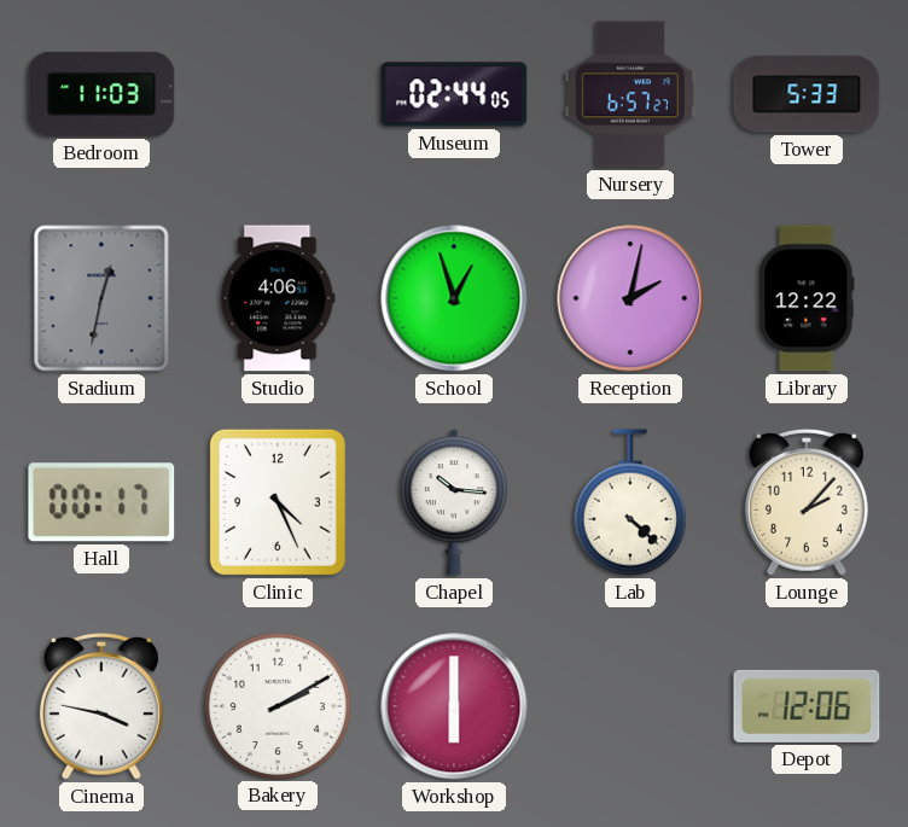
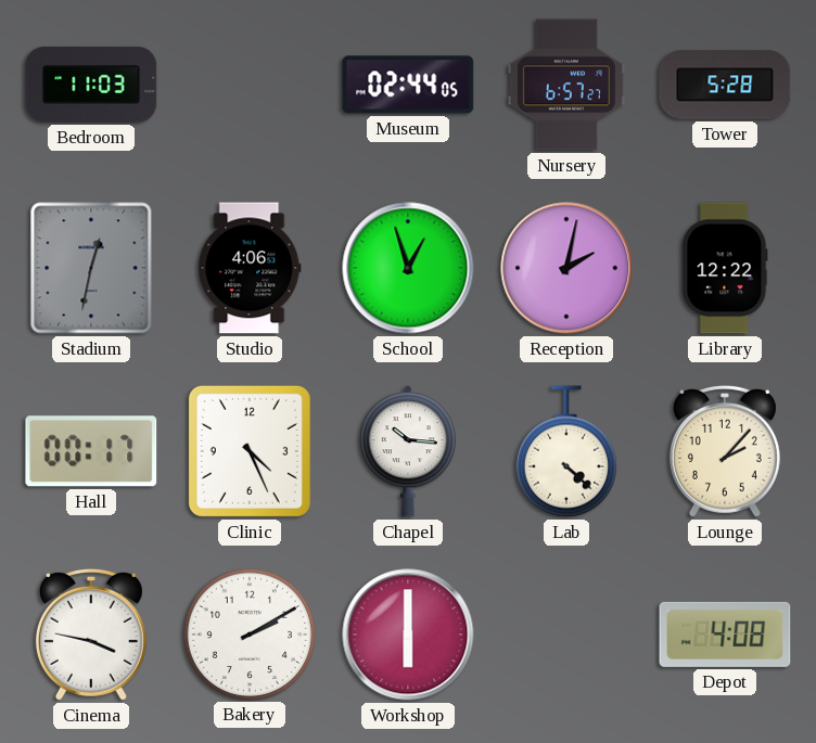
Tower: 5:33 -> 5:28
Depot: 12:06 -> 4:08
